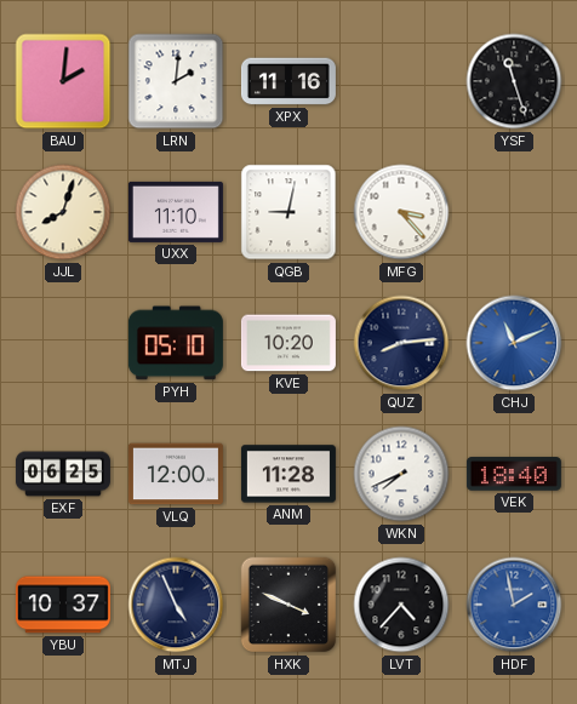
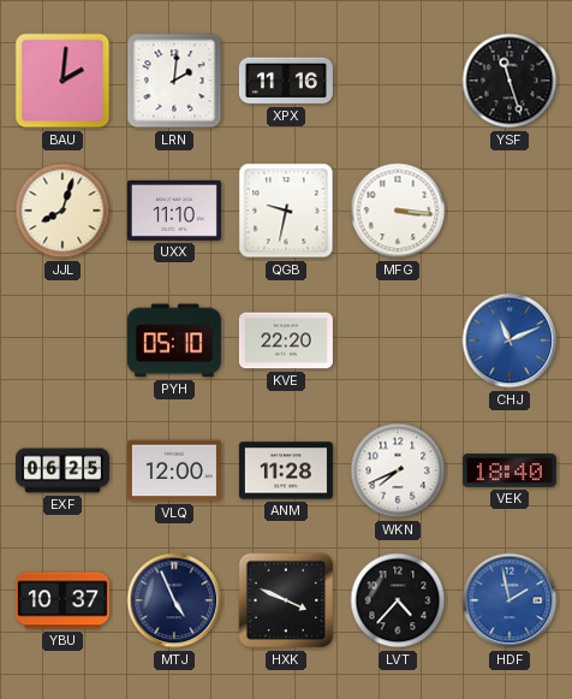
QGB: 9:02 -> 9:32
MFG: 3:23 -> 3:16
KVE: 10:20 -> 22:20
QUZ: 8:14 -> none
